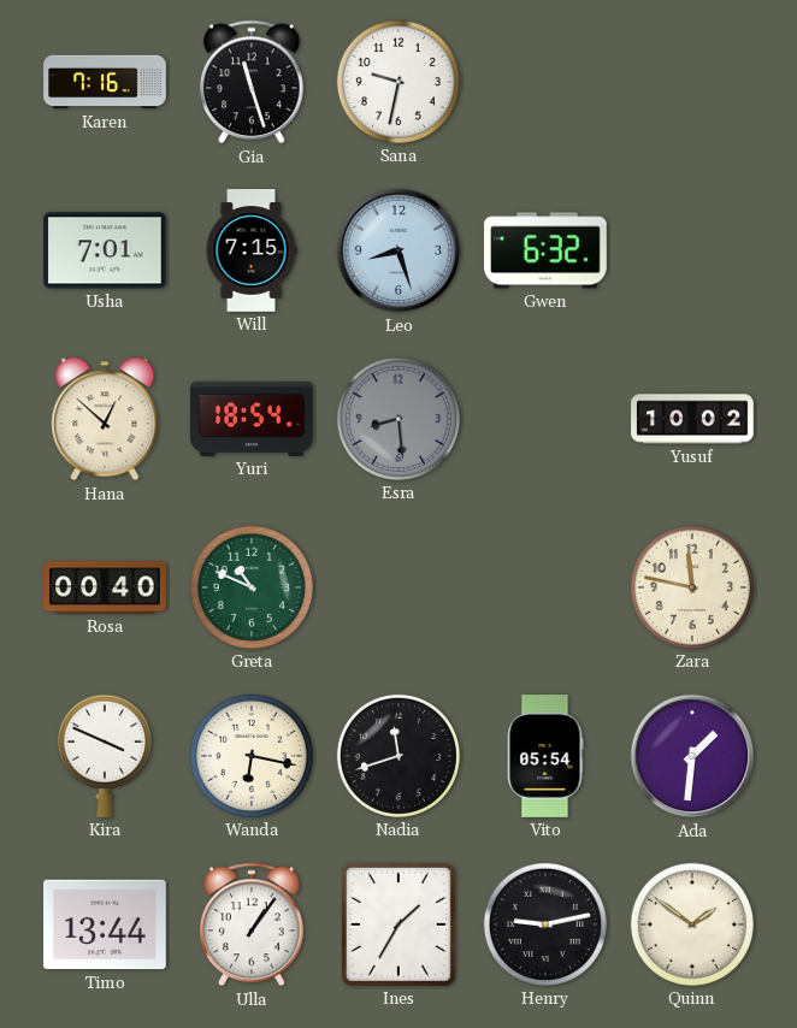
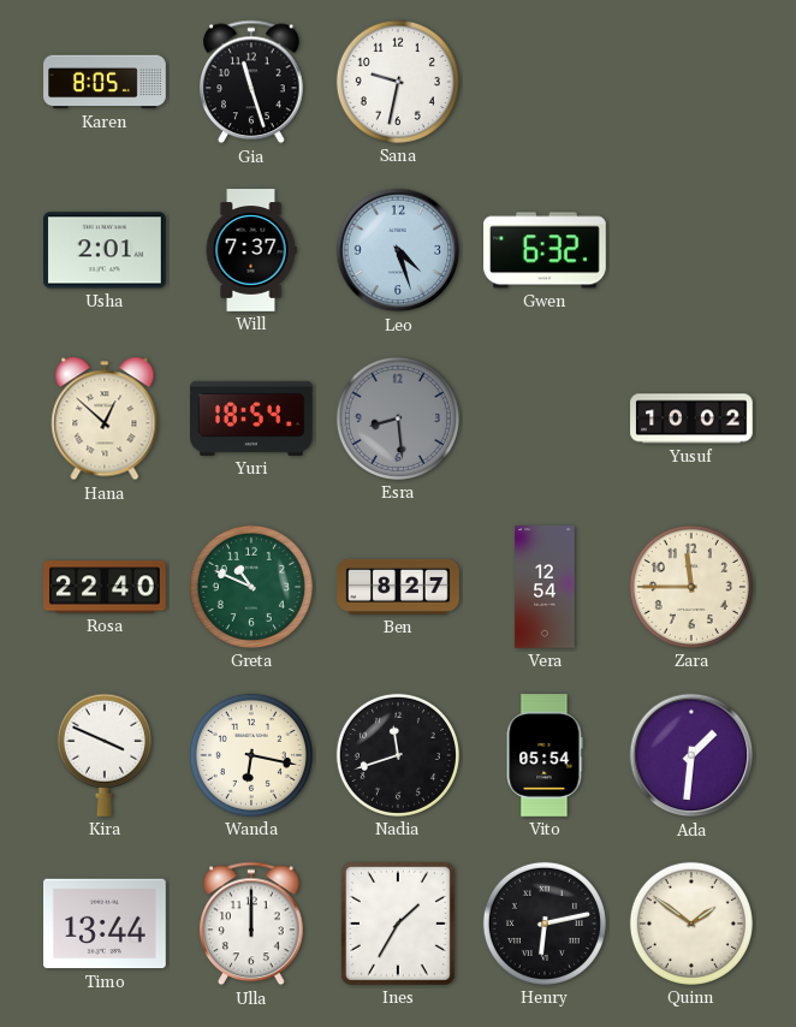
Karen: 7:16 -> 8:05
Usha: 7:01 -> 2:01
Will: 7:15 -> 7:37
Leo: 8:27 -> 4:27
Rosa: 00:40 -> 22:40
Ben: none -> 8:27
Vera: none -> 12:54
Zara: 11:47 -> 11:45
Ulla: 1:06 -> 12:00
Henry: 9:13 -> 6:13
